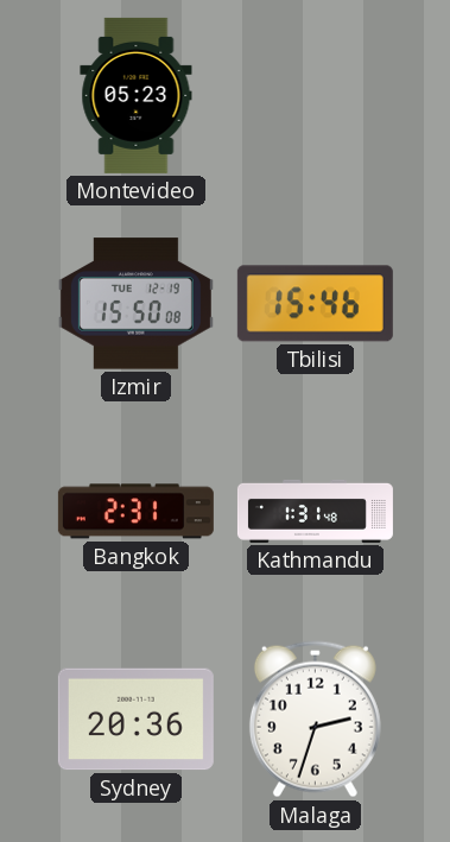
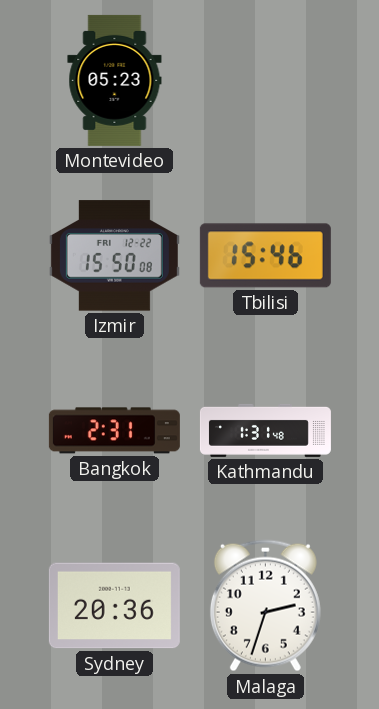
Izmir date: TUE 12-19 -> FRI 12-22
